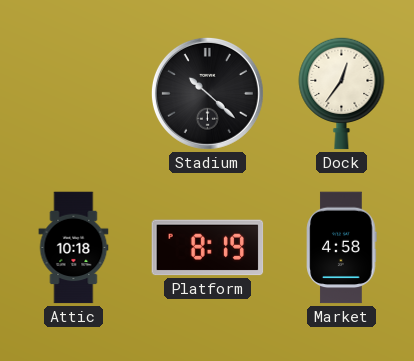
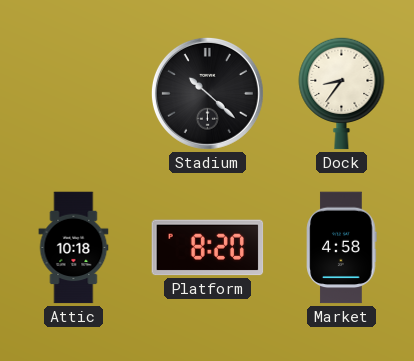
Dock: 12:36 -> 8:36
Platform: 8:19 -> 8:20
